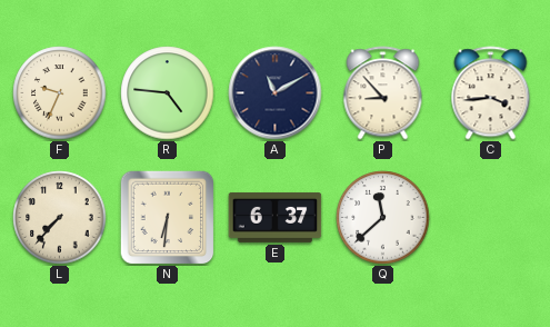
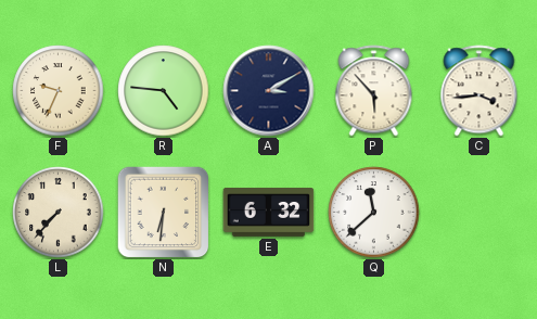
A: 11:10 -> 3:10
P: 8:53 -> 5:53
E: 6:37 -> 6:32
